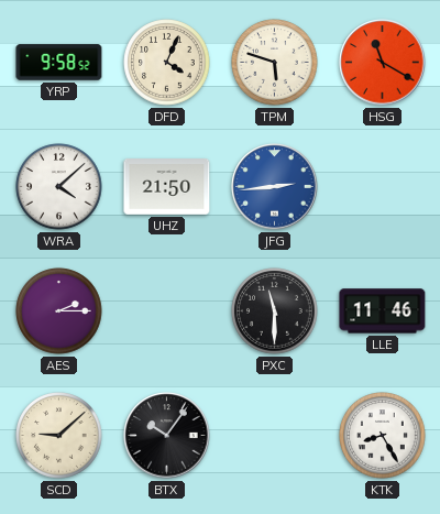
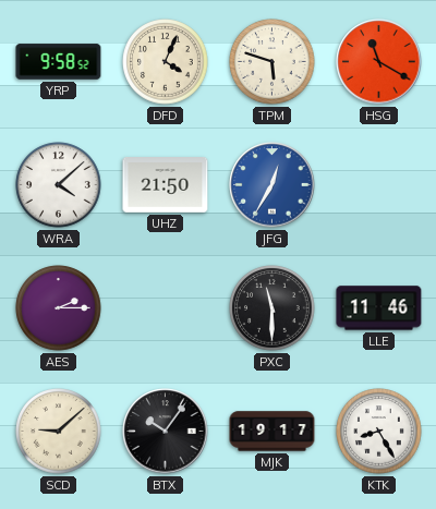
JFG: 2:44 -> 12:35
MJK: none -> 19:17
